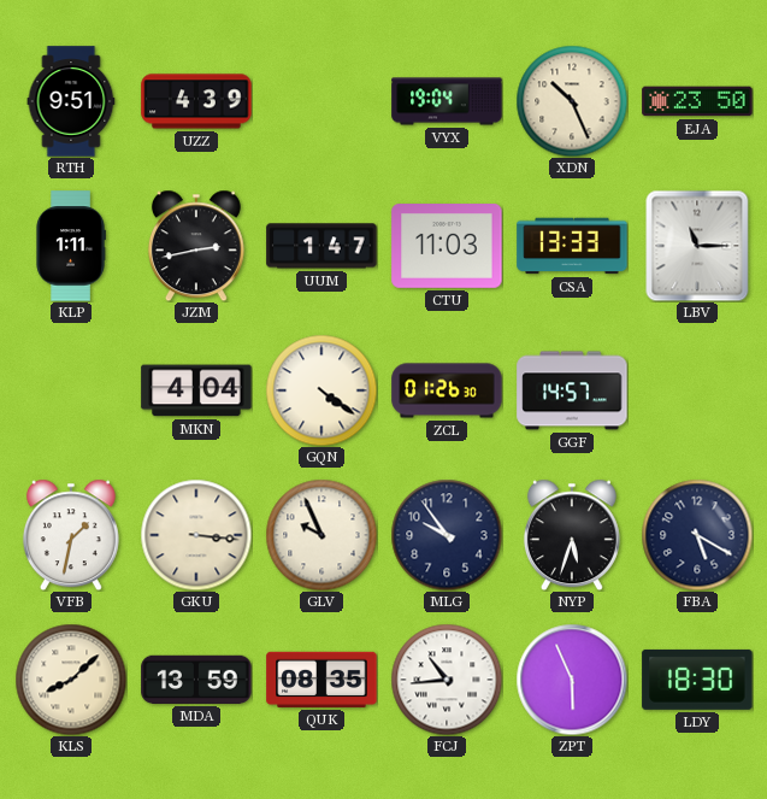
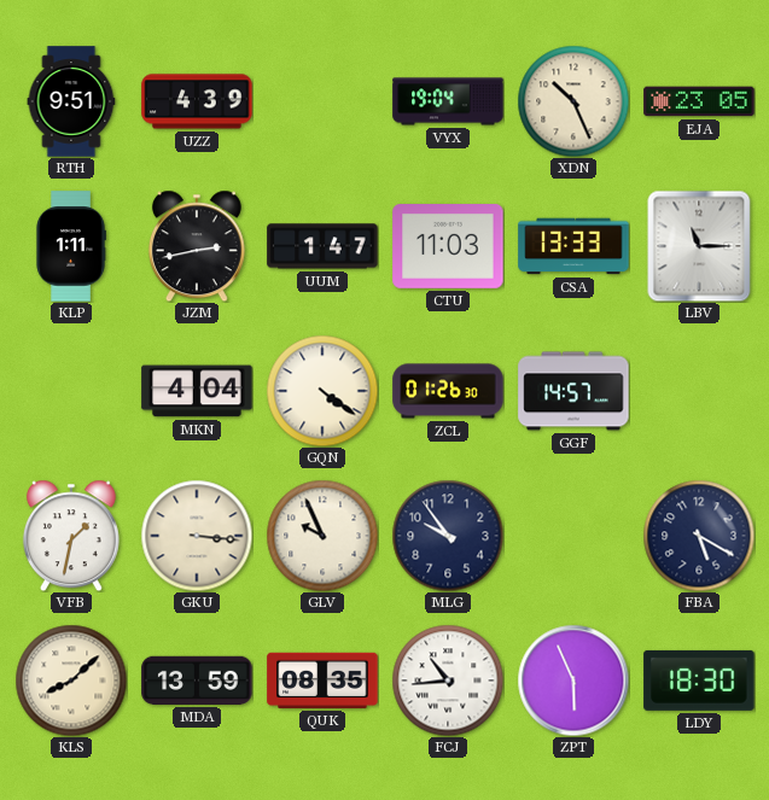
EJA: 23:50 -> 23:05
NYP: 5:33 -> none
